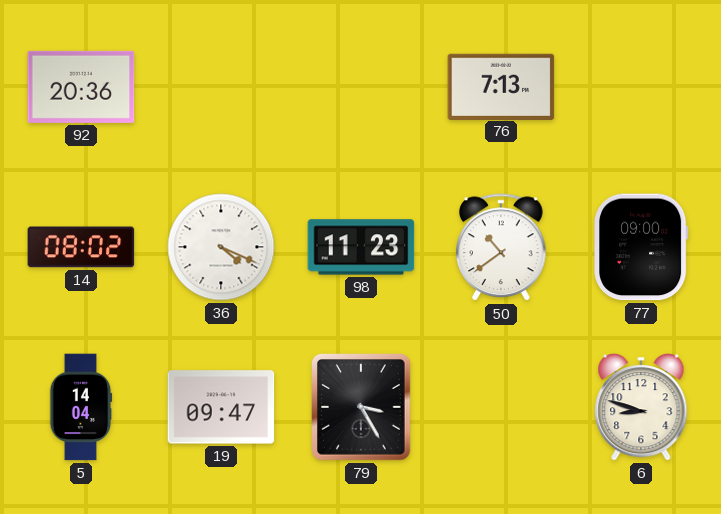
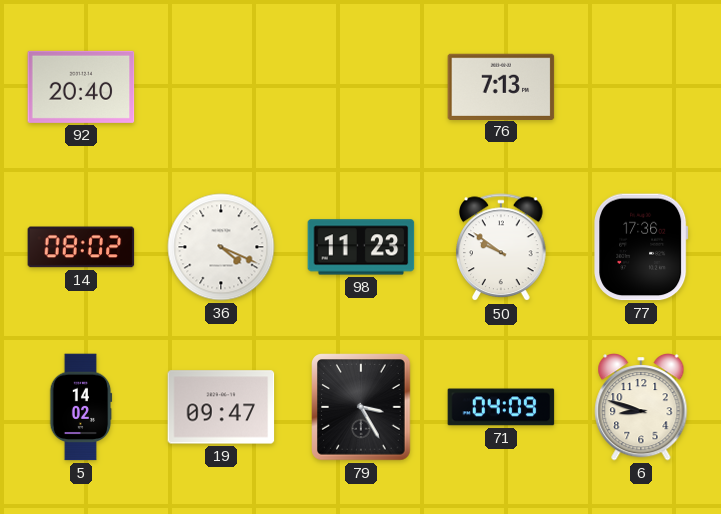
92: 20:36 -> 20:40
50: 10:39 -> 9:51
77: 09:00 -> 17:36
5: 14:04 -> 14:02
71: none -> 04:09
